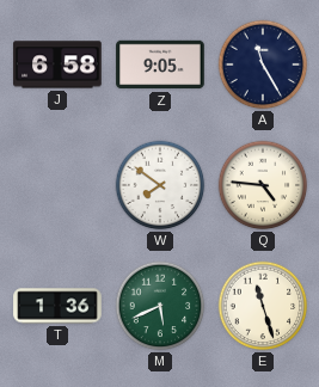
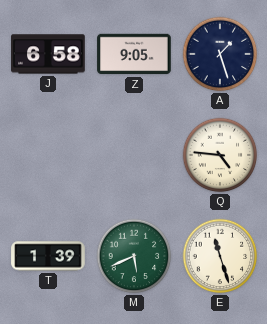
A: 11:25 -> 1:27
W: 7:51 -> none
T: 1:36 -> 1:39
